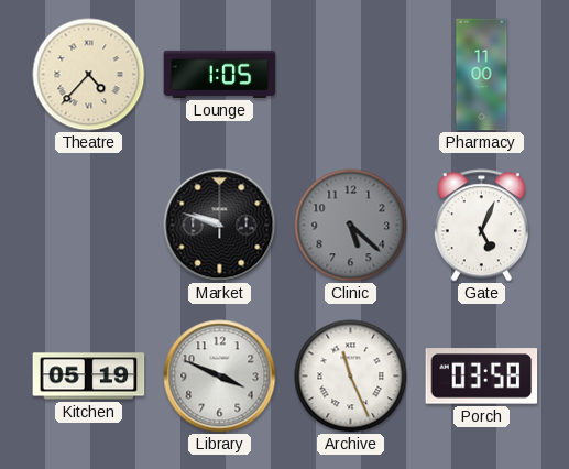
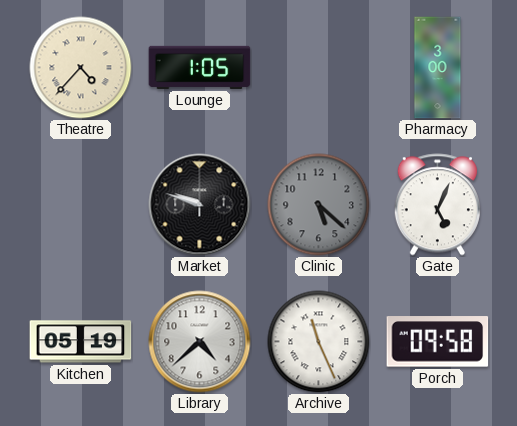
Pharmacy: 11:00 -> 3:00
Library: 3:49 -> 4:38
Porch: 03:58 -> 09:58
